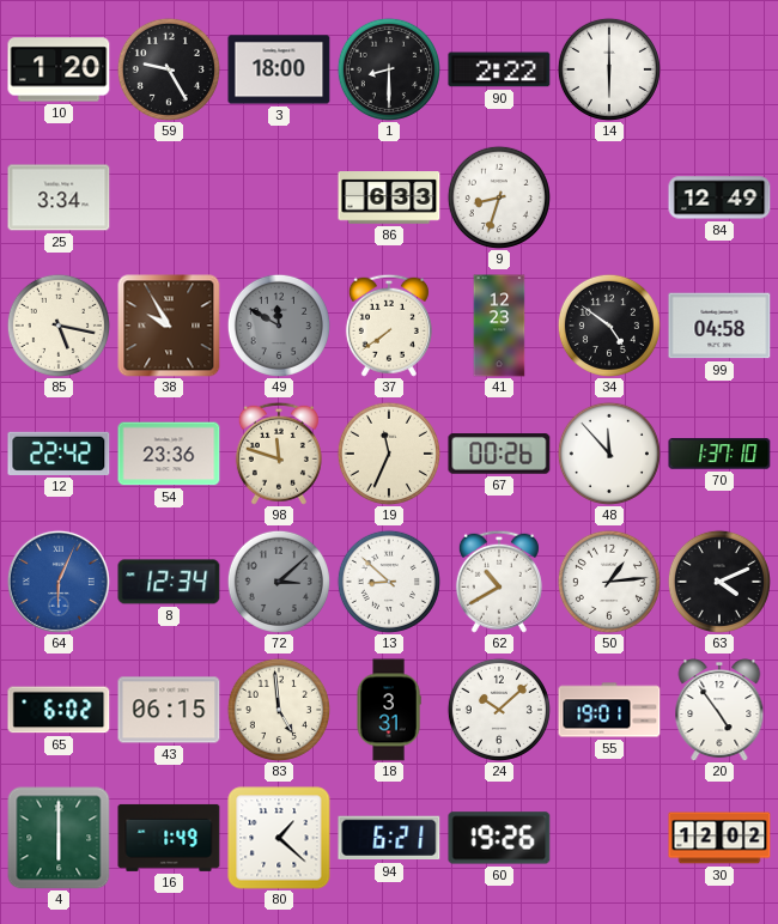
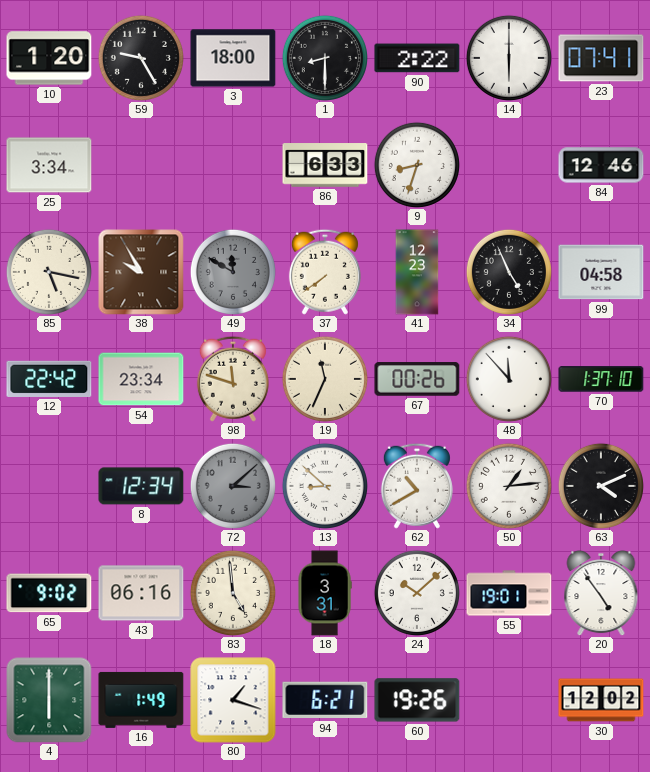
23: none -> 07:41
84: 12:49 -> 12:46
34: 4:51 -> 4:56
54: 23:36 -> 23:34
64: 6:04 -> none
65: 6:02 -> 9:02
43: 06:15 -> 06:16
80: 1:22 -> 1:18
